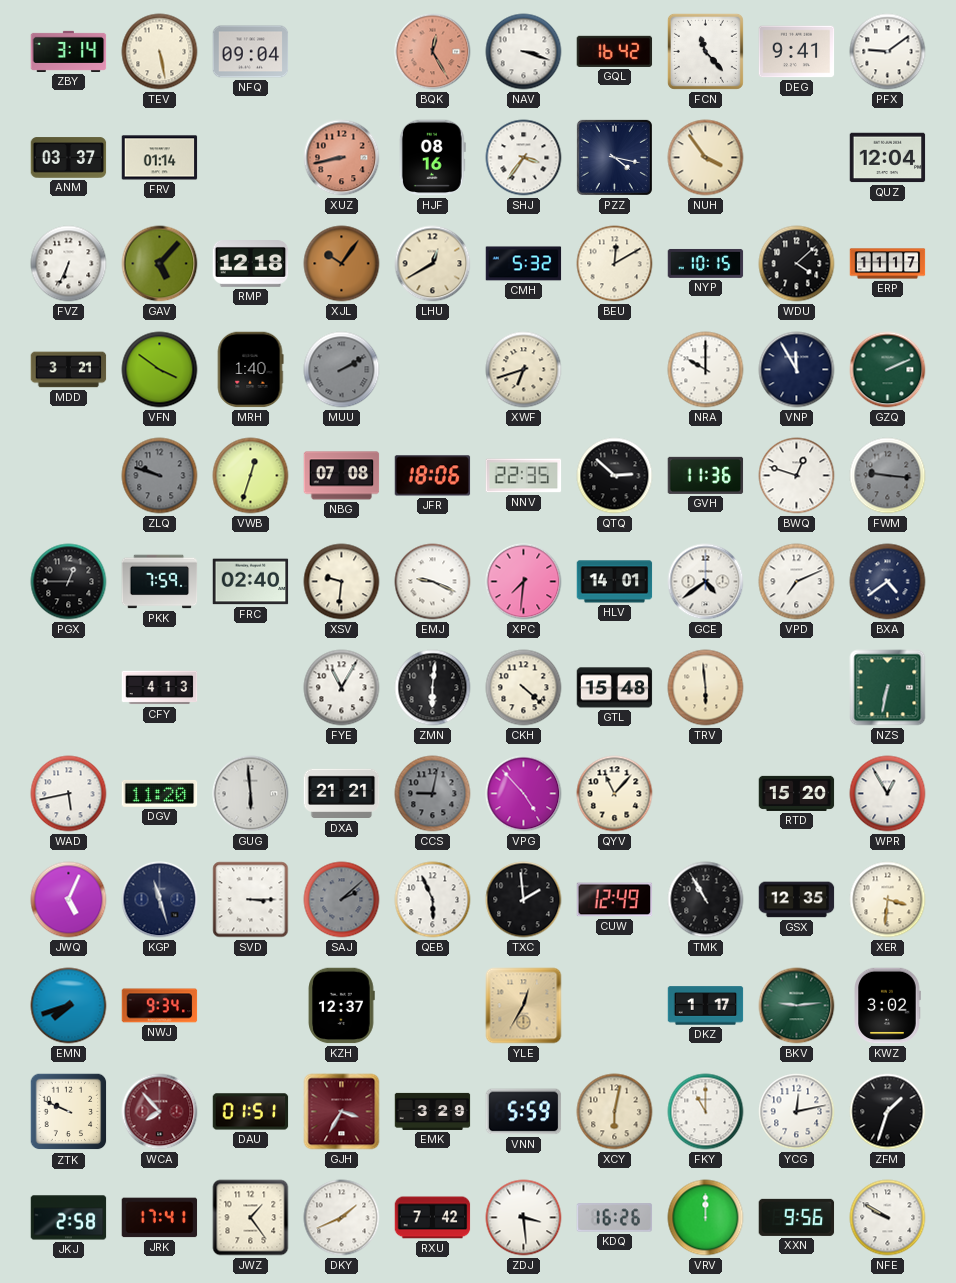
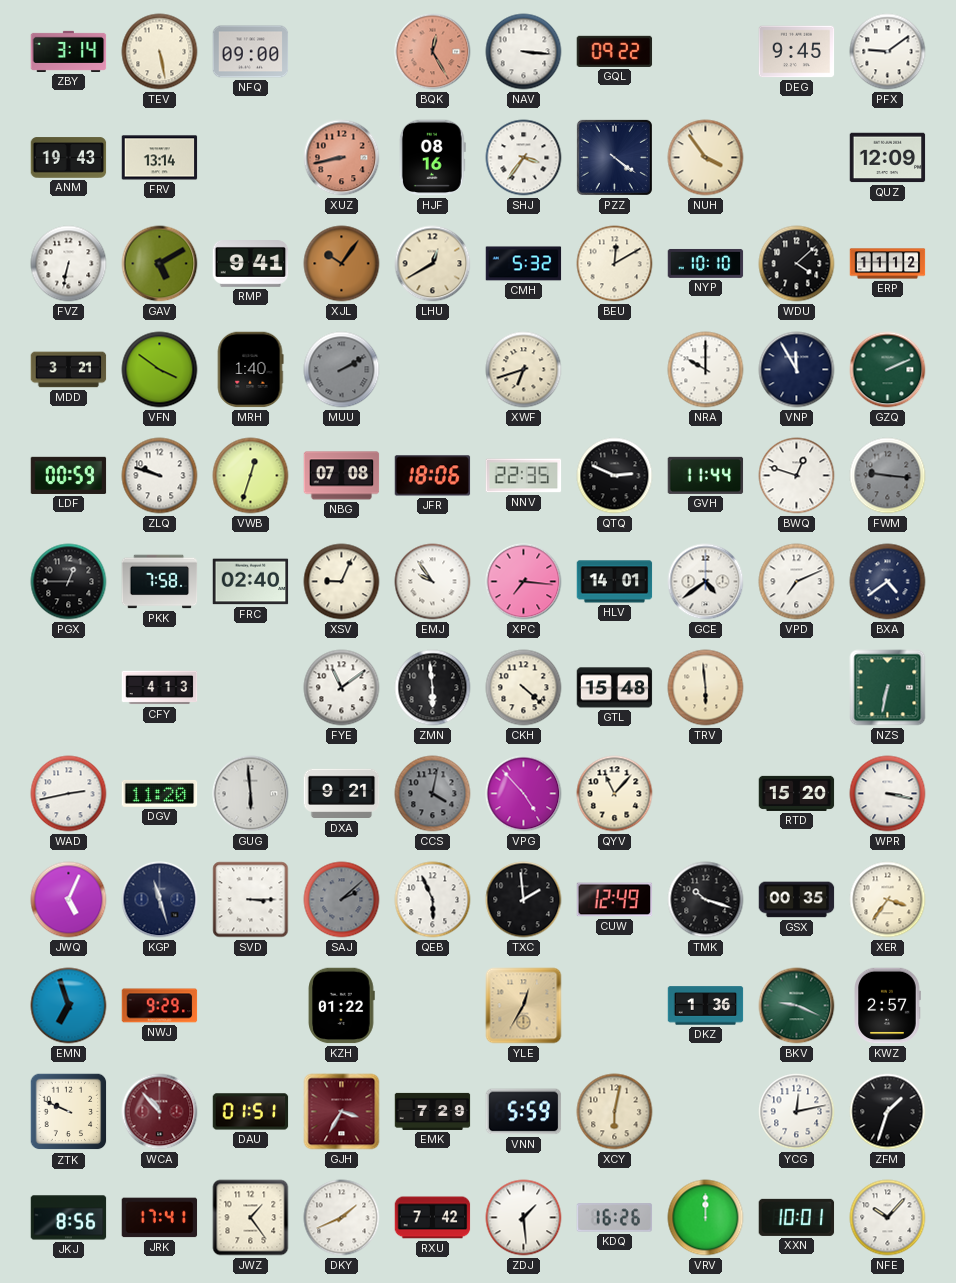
NFQ: 09:04 -> 09:00
NAV: 3:18 -> 3:16
GQL: 16:42 -> 09:22
FCN: 11:23 -> none
DEG: 9:41 -> 9:45
ANM: 03:37 -> 19:43
FRV: 01:14 -> 13:14
PZZ: 4:17 -> 4:21
QUZ: 12:04 -> 12:09
FVZ: 6:34 -> 6:32
GAV: 5:07 -> 5:10
RMP: 12:18 -> 9:41
NYP: 10:15 -> 10:10
ERP: 11:17 -> 11:12
LDF: none -> 00:59
ZLQ dial: grey -> white
QTQ: 2:52 -> 2:49
GVH: 11:36 -> 11:44
PKK: 7:59 -> 7:58
XSV: 9:31 -> 9:04
EMJ: 9:19 -> 9:54
XPC: 7:31 -> 7:16
FYE: 11:05 -> 11:09
ZMN: 6:01 -> 5:59
WAD: 5:43 -> 2:43
DXA: 21:21 -> 9:21
CCS: 9:02 -> 4:02
WPR: 12:55 -> 3:17
TMK: 10:55 -> 10:18
GSX: 12:35 -> 00:35
XER: 3:31 -> 3:36
EMN: 7:42 -> 6:57
NWJ: 9:34 -> 9:29
KZH: 12:37 -> 01:22
DKZ: 1:17 -> 1:36
BKV: 9:14 -> 9:19
KWZ: 3:02 -> 2:57
WCA: 7:53 -> 10:53
EMK: 3:29 -> 7:29
FKY: 11:00 -> none
JKJ: 2:58 -> 8:56
ZDJ: 3:29 -> 1:29
XXN: 9:56 -> 10:01
NFE: 9:50 -> 10:07
